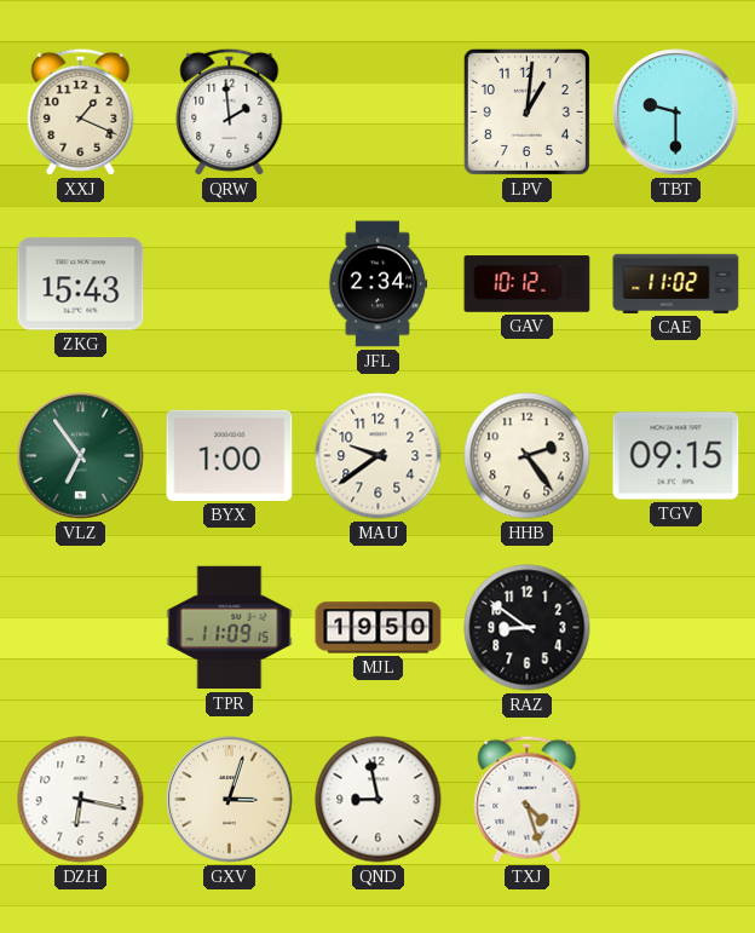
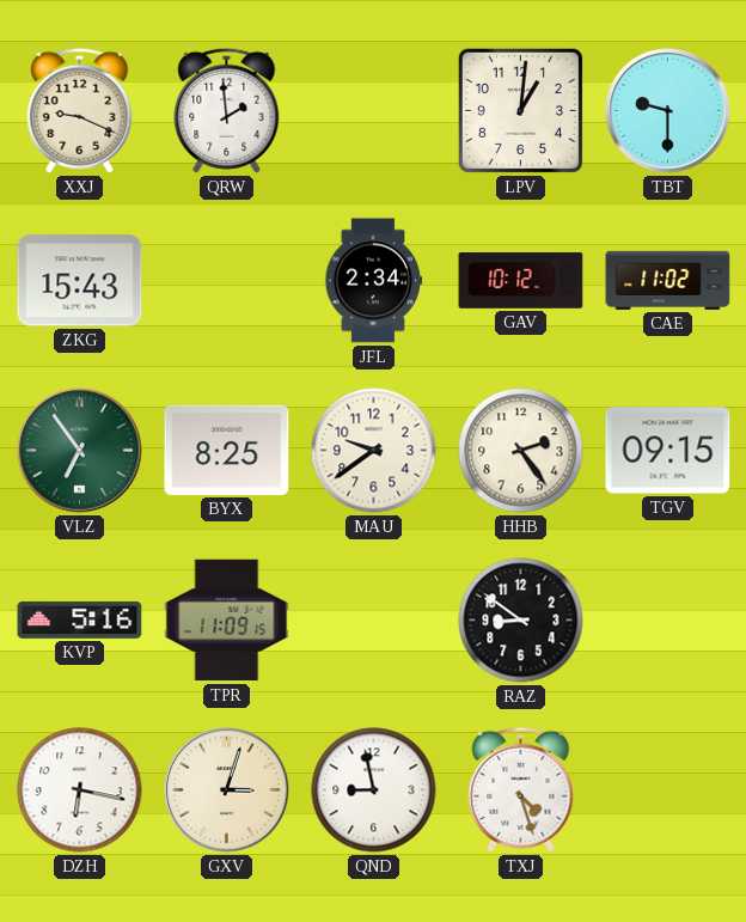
XXJ: 1:19 -> 9:19
BYX: 1:00 -> 8:25
KVP: none -> 5:16
MJL: 19:50 -> none
